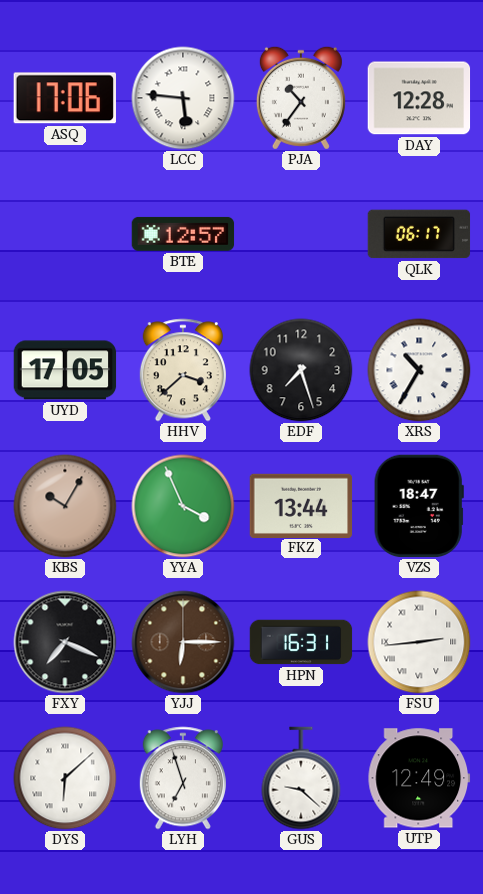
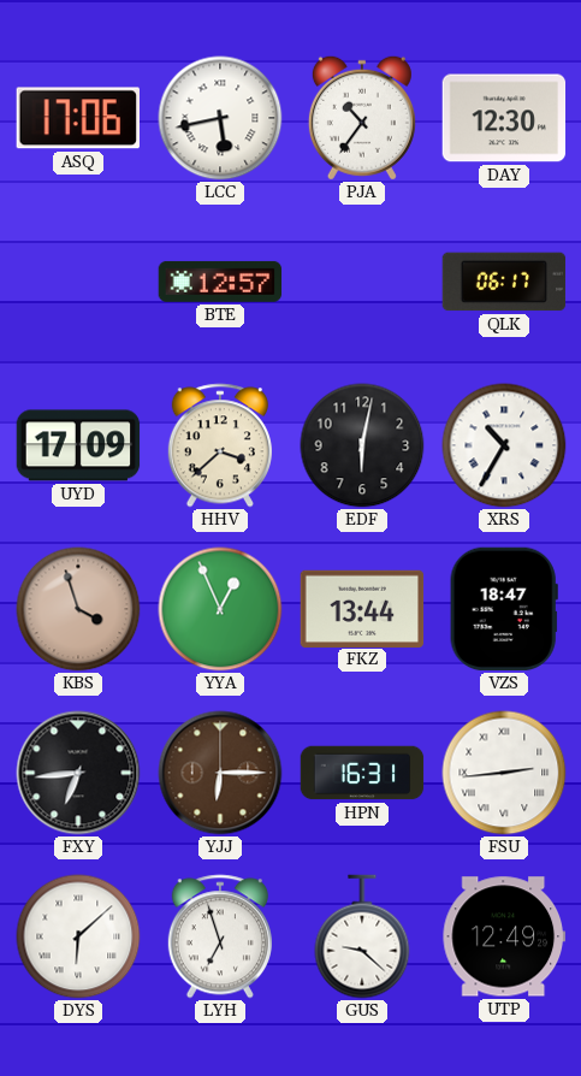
LCC: 5:46 -> 5:43
DAY: 12:28 -> 12:30
UYD: 17:05 -> 17:09
EDF: 7:27 -> 6:02
KBS: 10:05 -> 3:57
YYA: 3:56 -> 12:56
FXY: 7:19 -> 6:44
